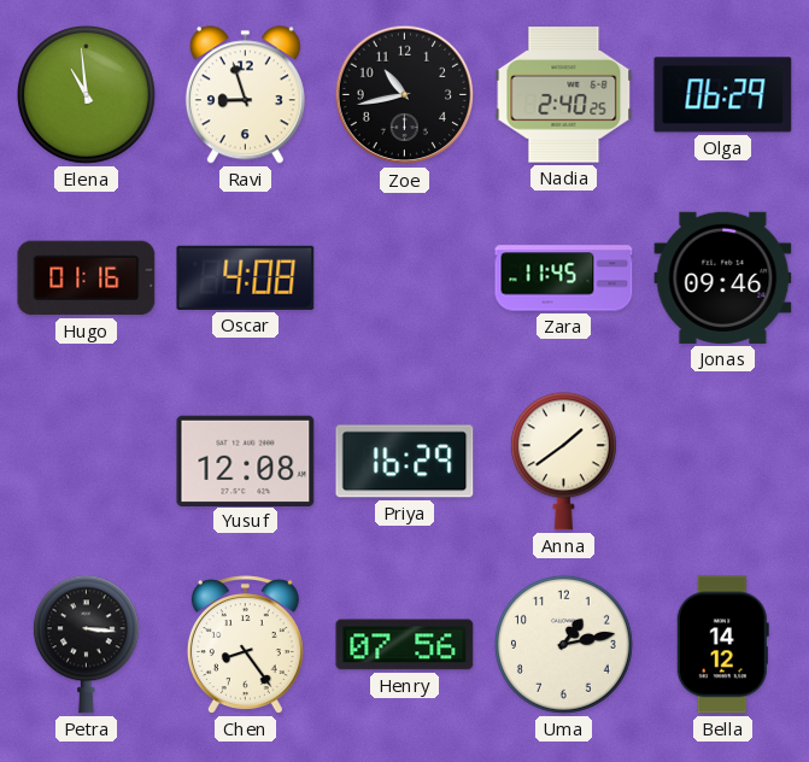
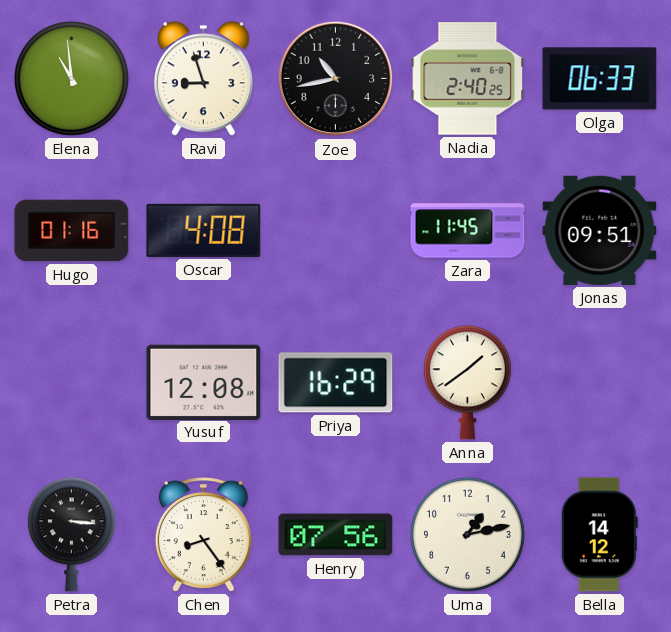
Olga: 06:29 -> 06:33
Jonas: 09:46 -> 09:51
